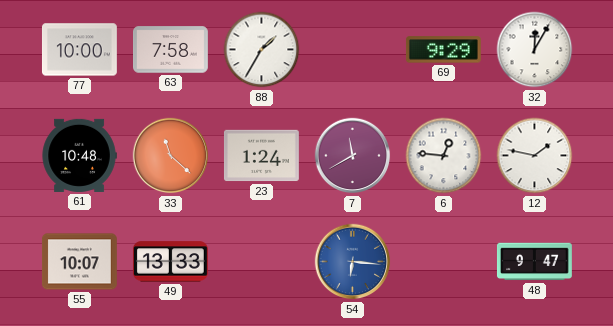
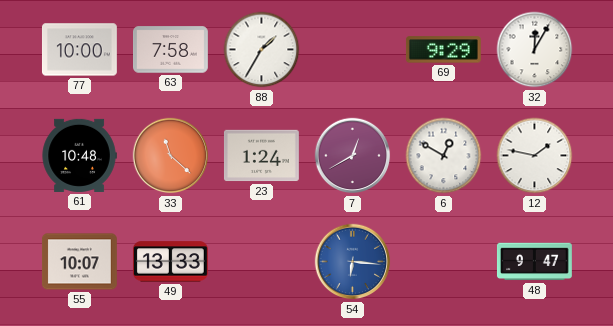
7: 11:40 -> 12:40
6: 12:46 -> 12:50
